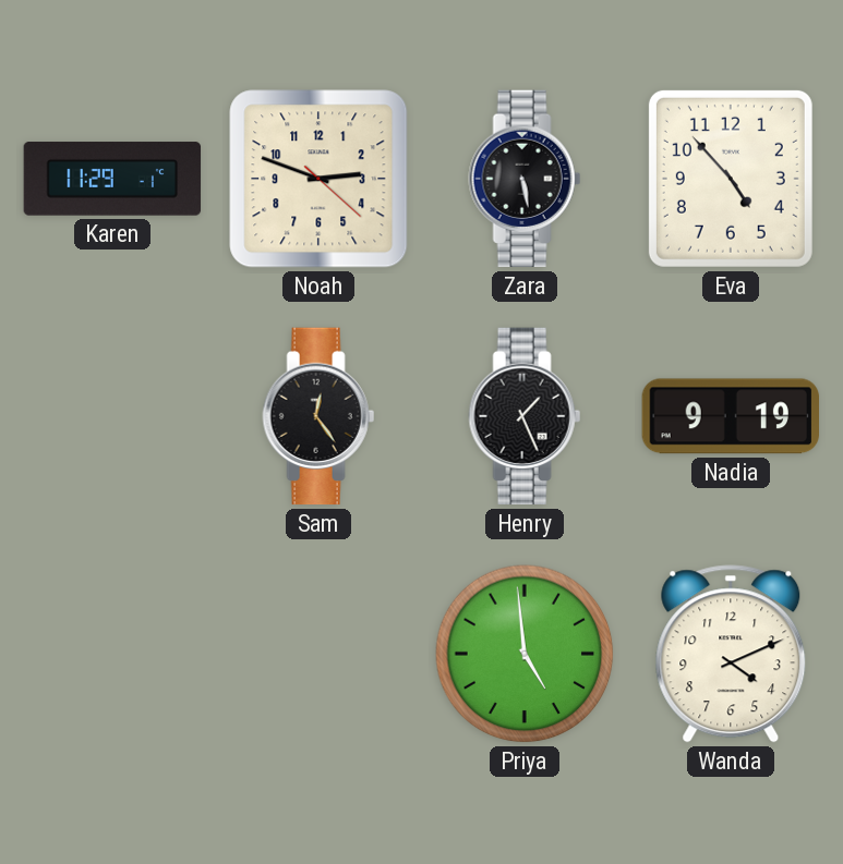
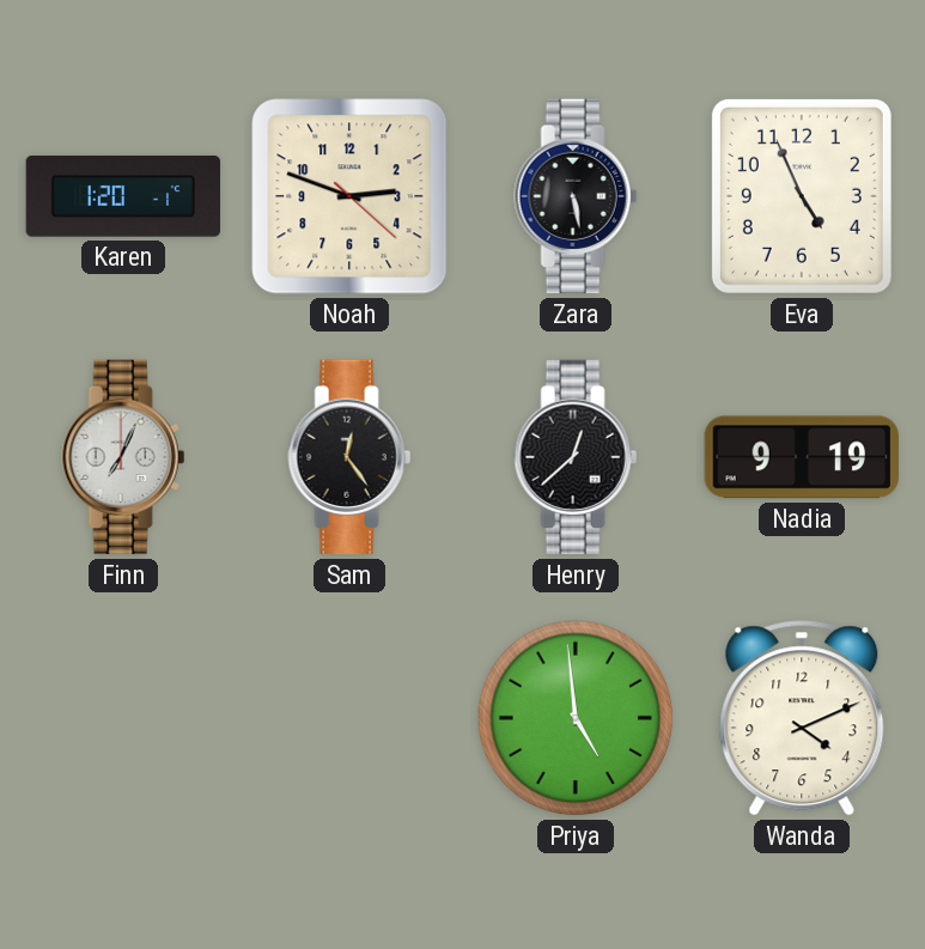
Karen: 11:29 -> 1:20
Eva: 4:53 -> 4:56
Finn: none -> 7:04
Henry: 1:26 -> 12:38
